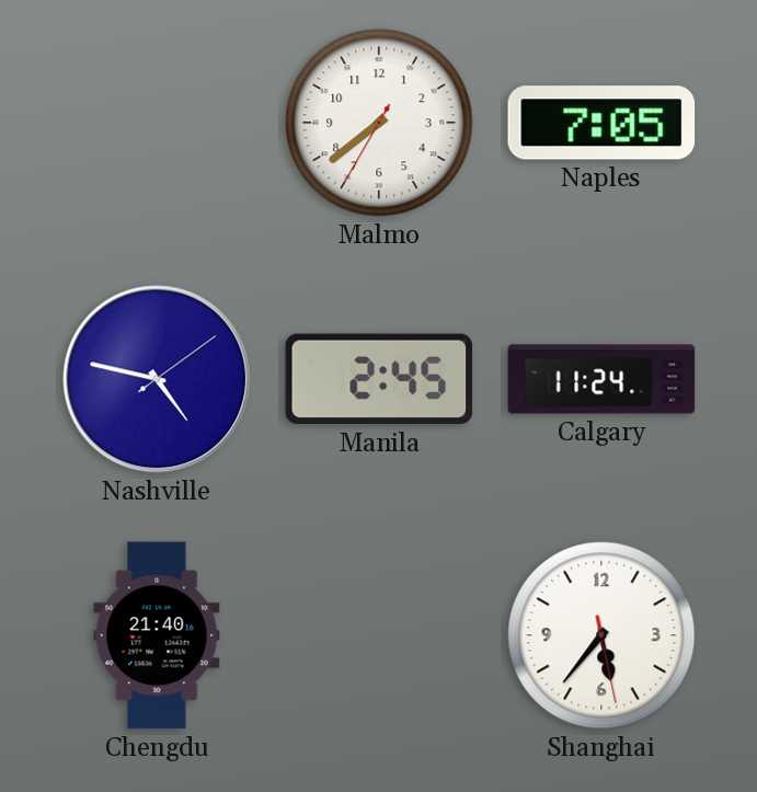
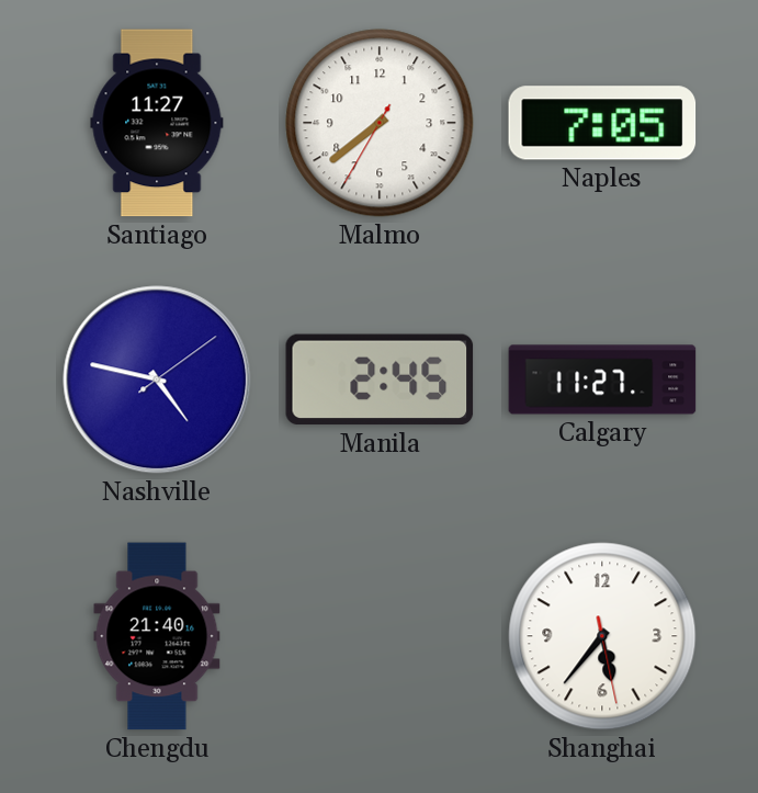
Santiago: none -> 11:27
Calgary: 11:24 -> 11:27
